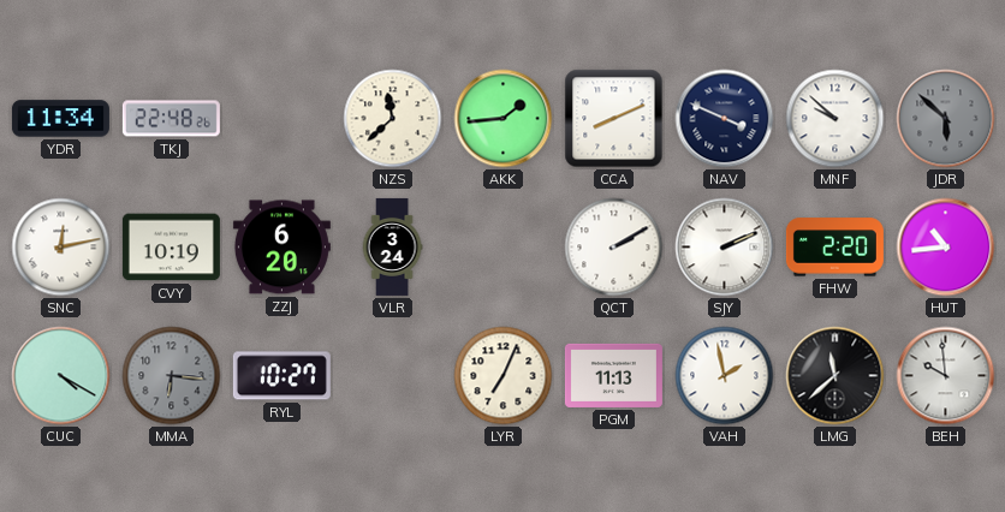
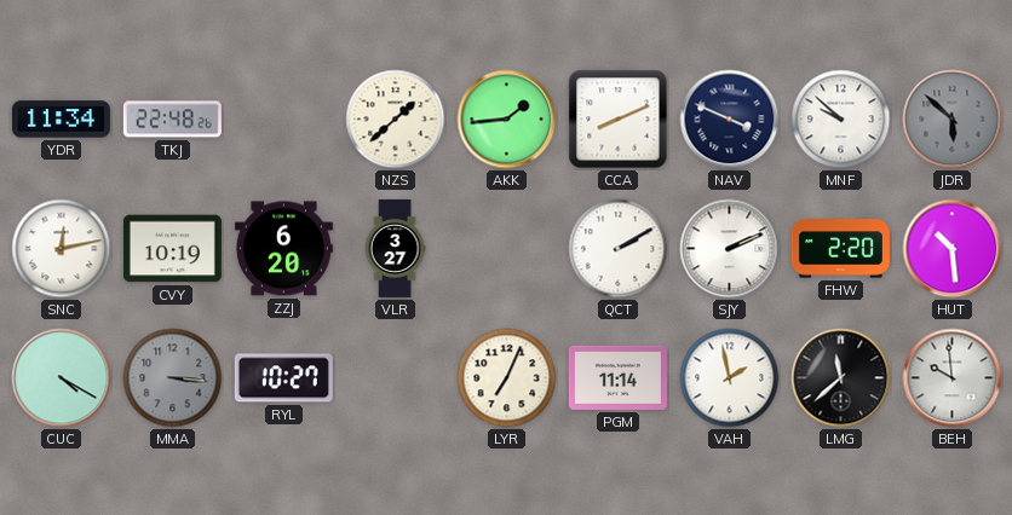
NZS: 11:38 -> 1:38
VLR: 3:24 -> 3:27
HUT: 10:44 -> 10:29
MMA: 6:16 -> 3:16
PGM: 11:13 -> 11:14
